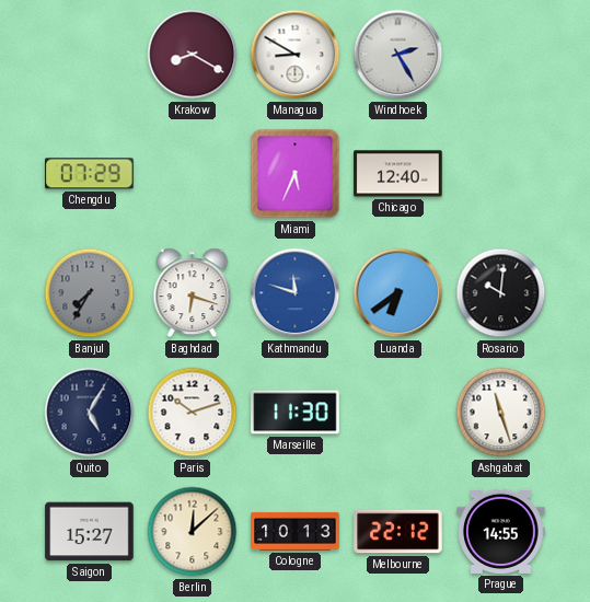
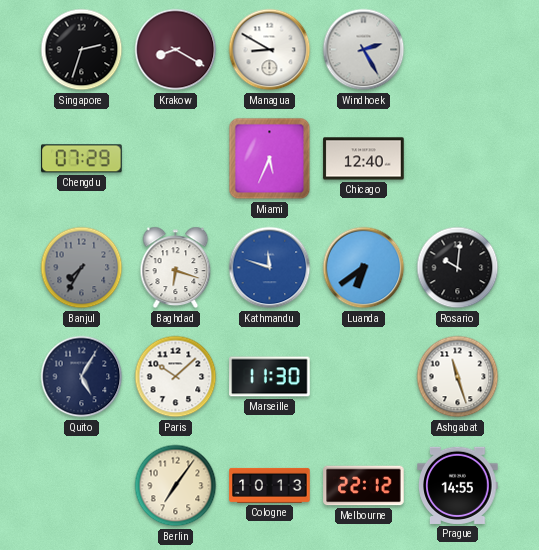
Singapore: none -> 2:33
Paris: 10:12 -> 10:08
Saigon: 15:27 -> none
Berlin: 12:08 -> 7:06
